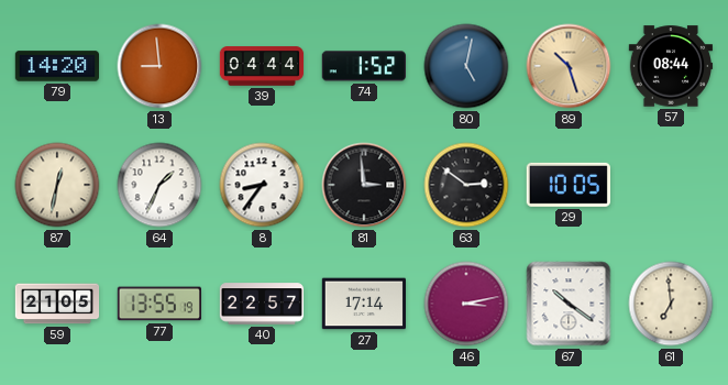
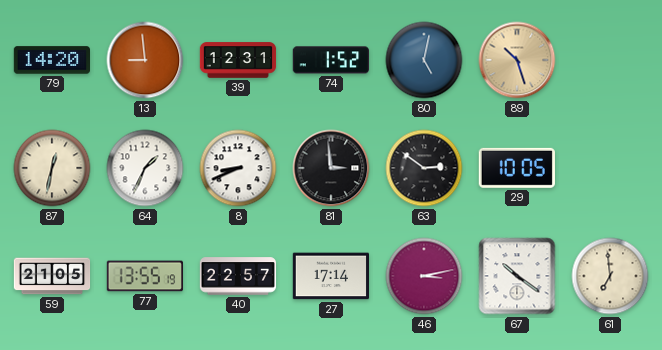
39: 04:44 -> 12:31
57: 08:44 -> none
8: 8:36 -> 8:41
